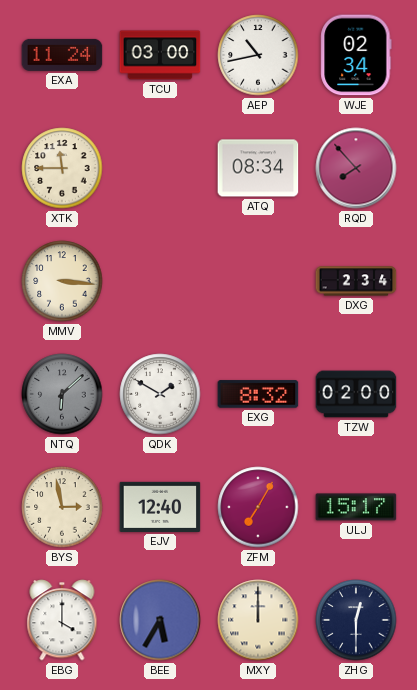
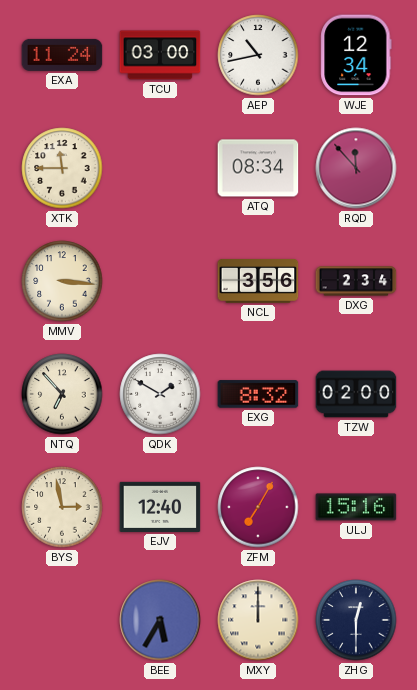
WJE: 02:34 -> 12:34
RQD: 7:53 -> 11:53
NCL: none -> 3:56
NTQ: 6:08 -> 6:53
NTQ dial: grey -> cream
ULJ: 15:17 -> 15:16
EBG: 4:00 -> none
